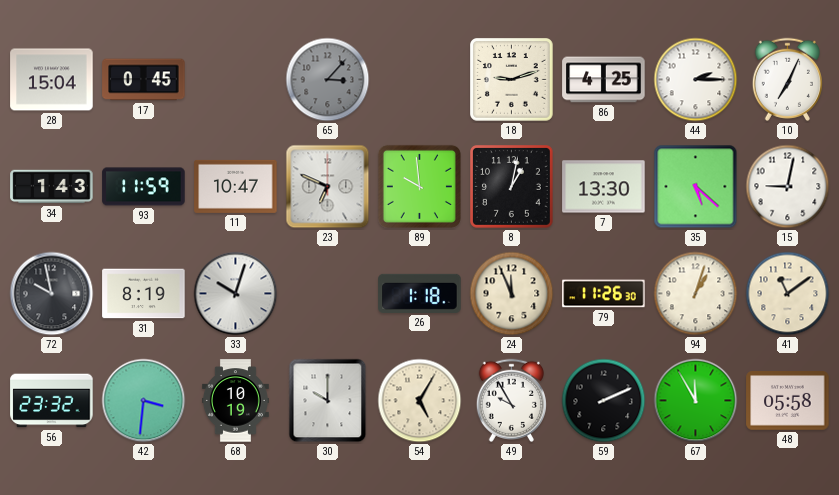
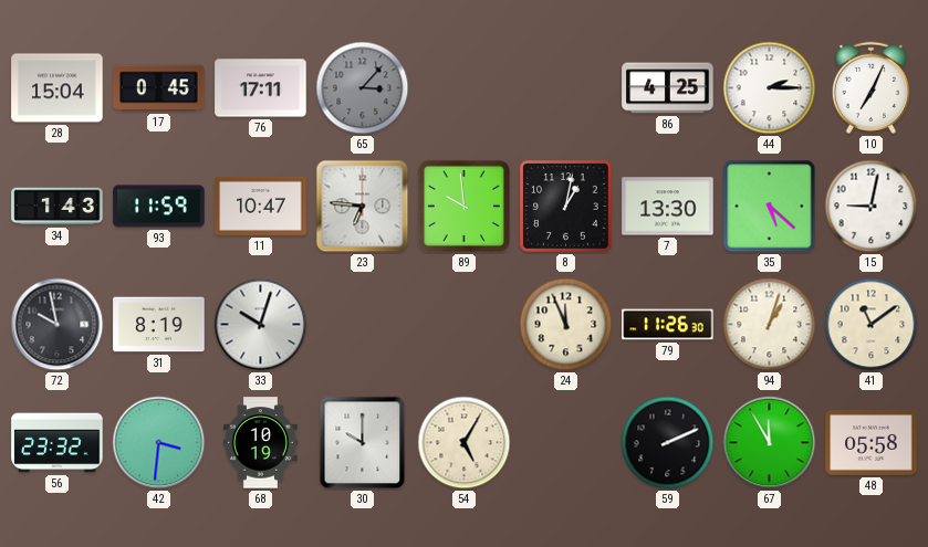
76: none -> 17:11
18: 9:12 -> none
23: 6:49 -> 6:46
26: 1:18 -> none
49: 9:55 -> none
